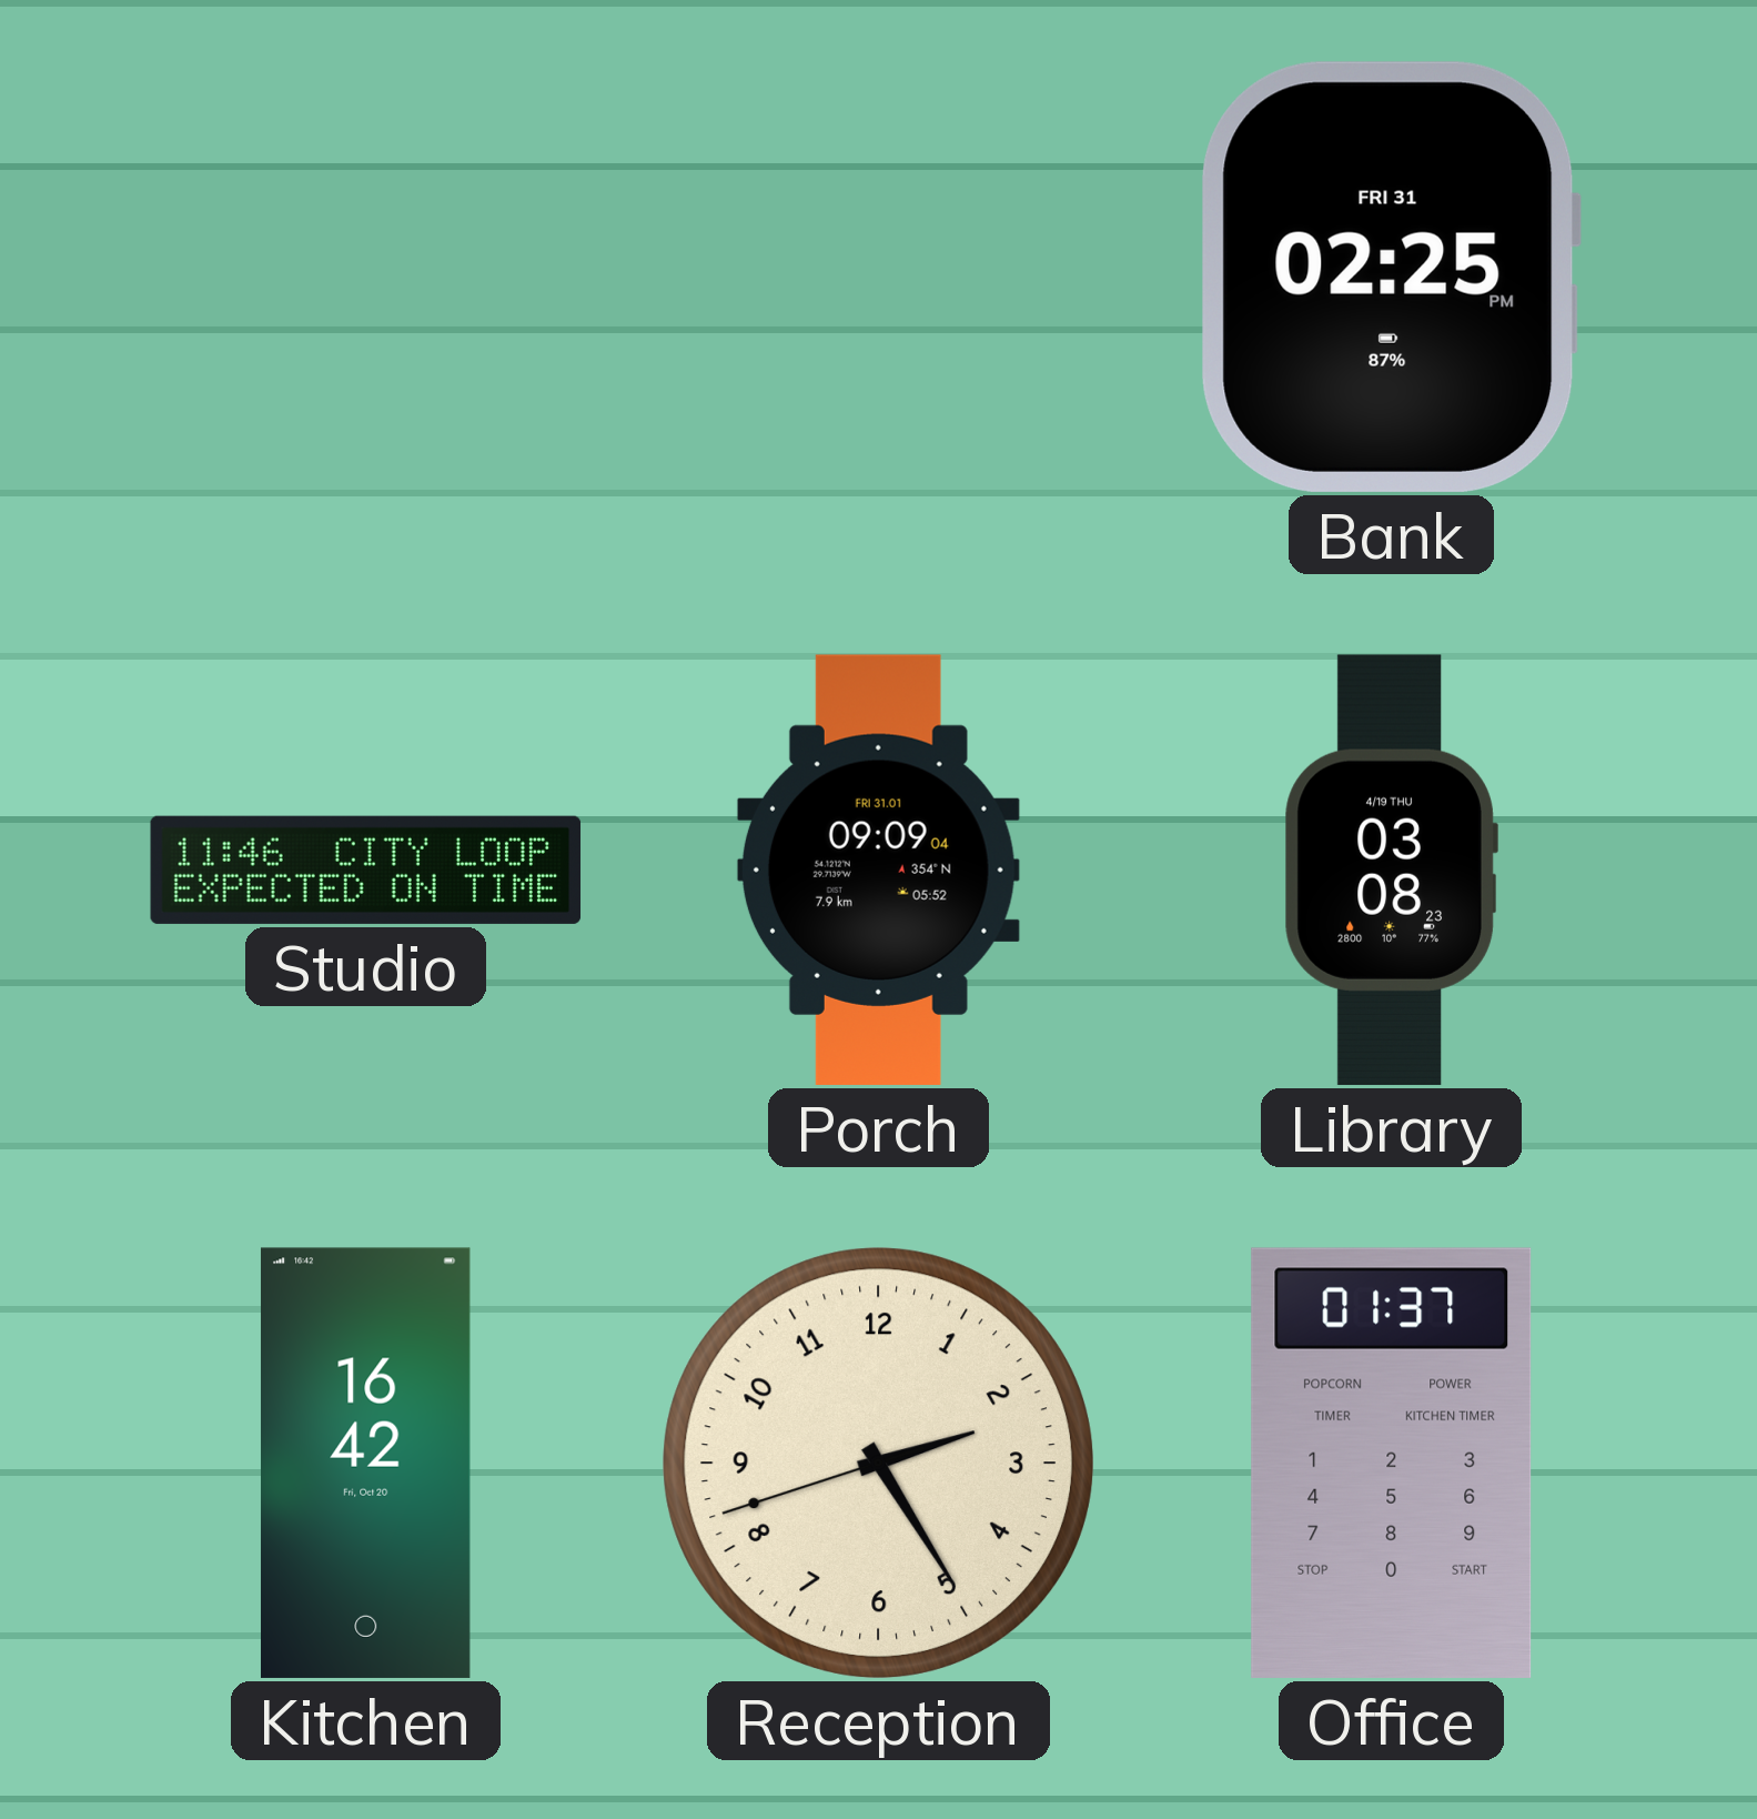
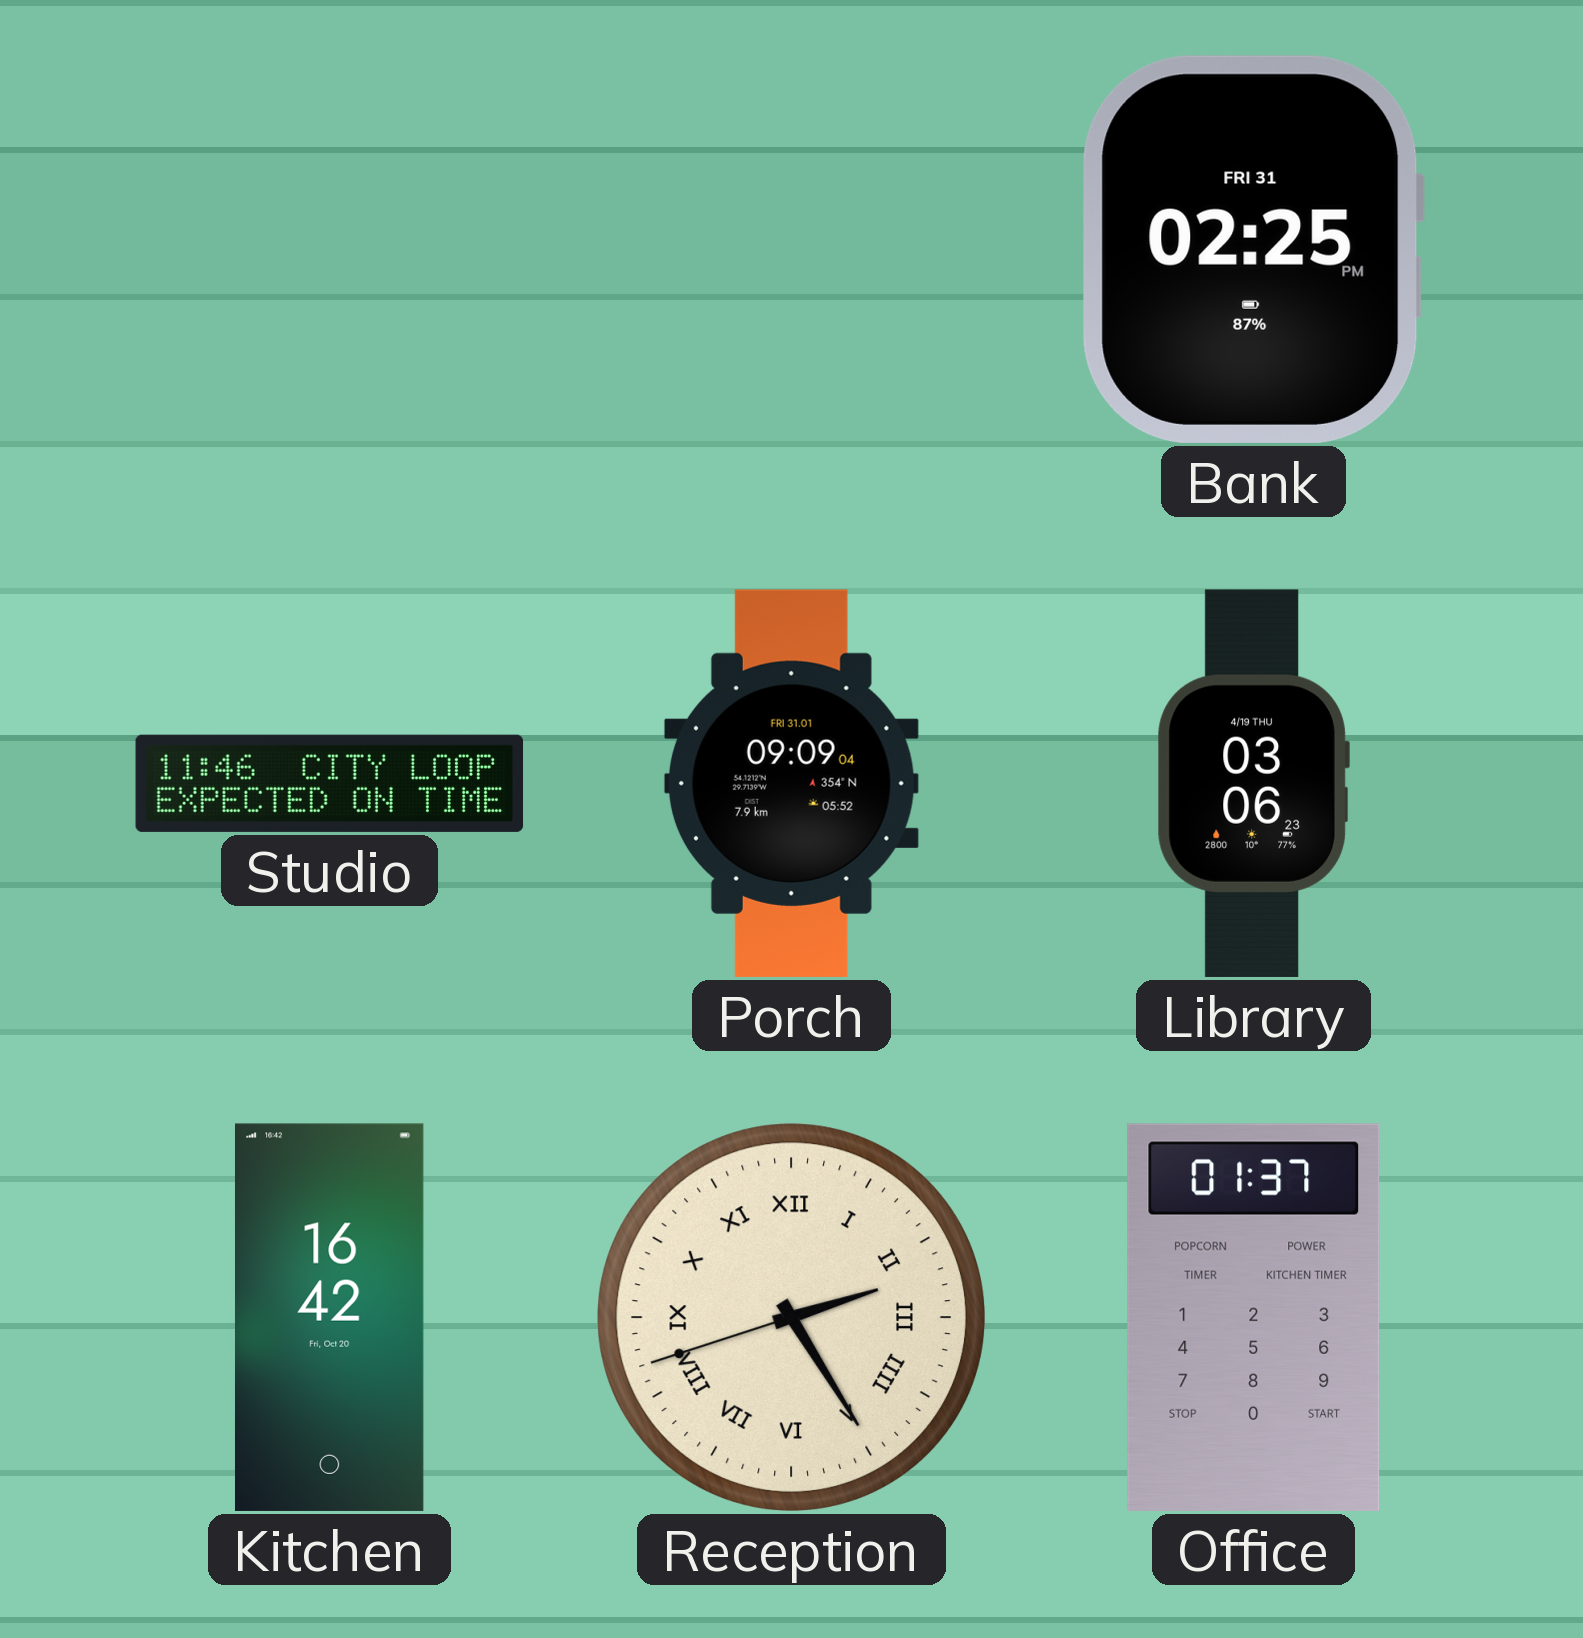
Library: 03:08 -> 03:06
Reception numerals: Arabic -> Roman
